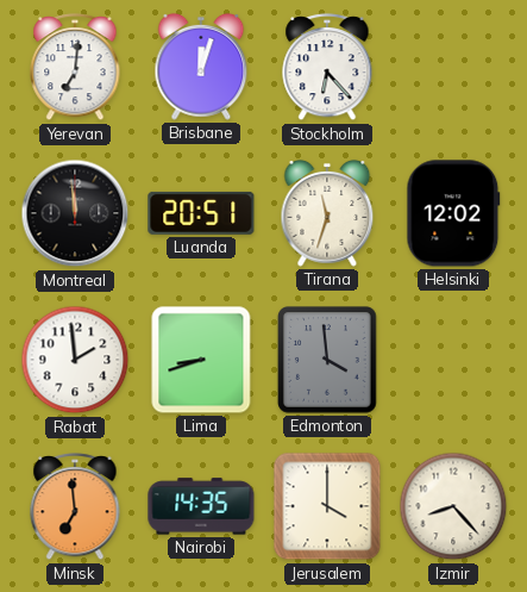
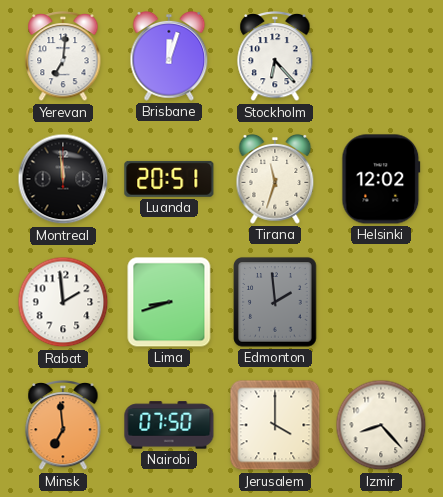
Edmonton: 3:59 -> 1:59
Nairobi: 14:35 -> 07:50
